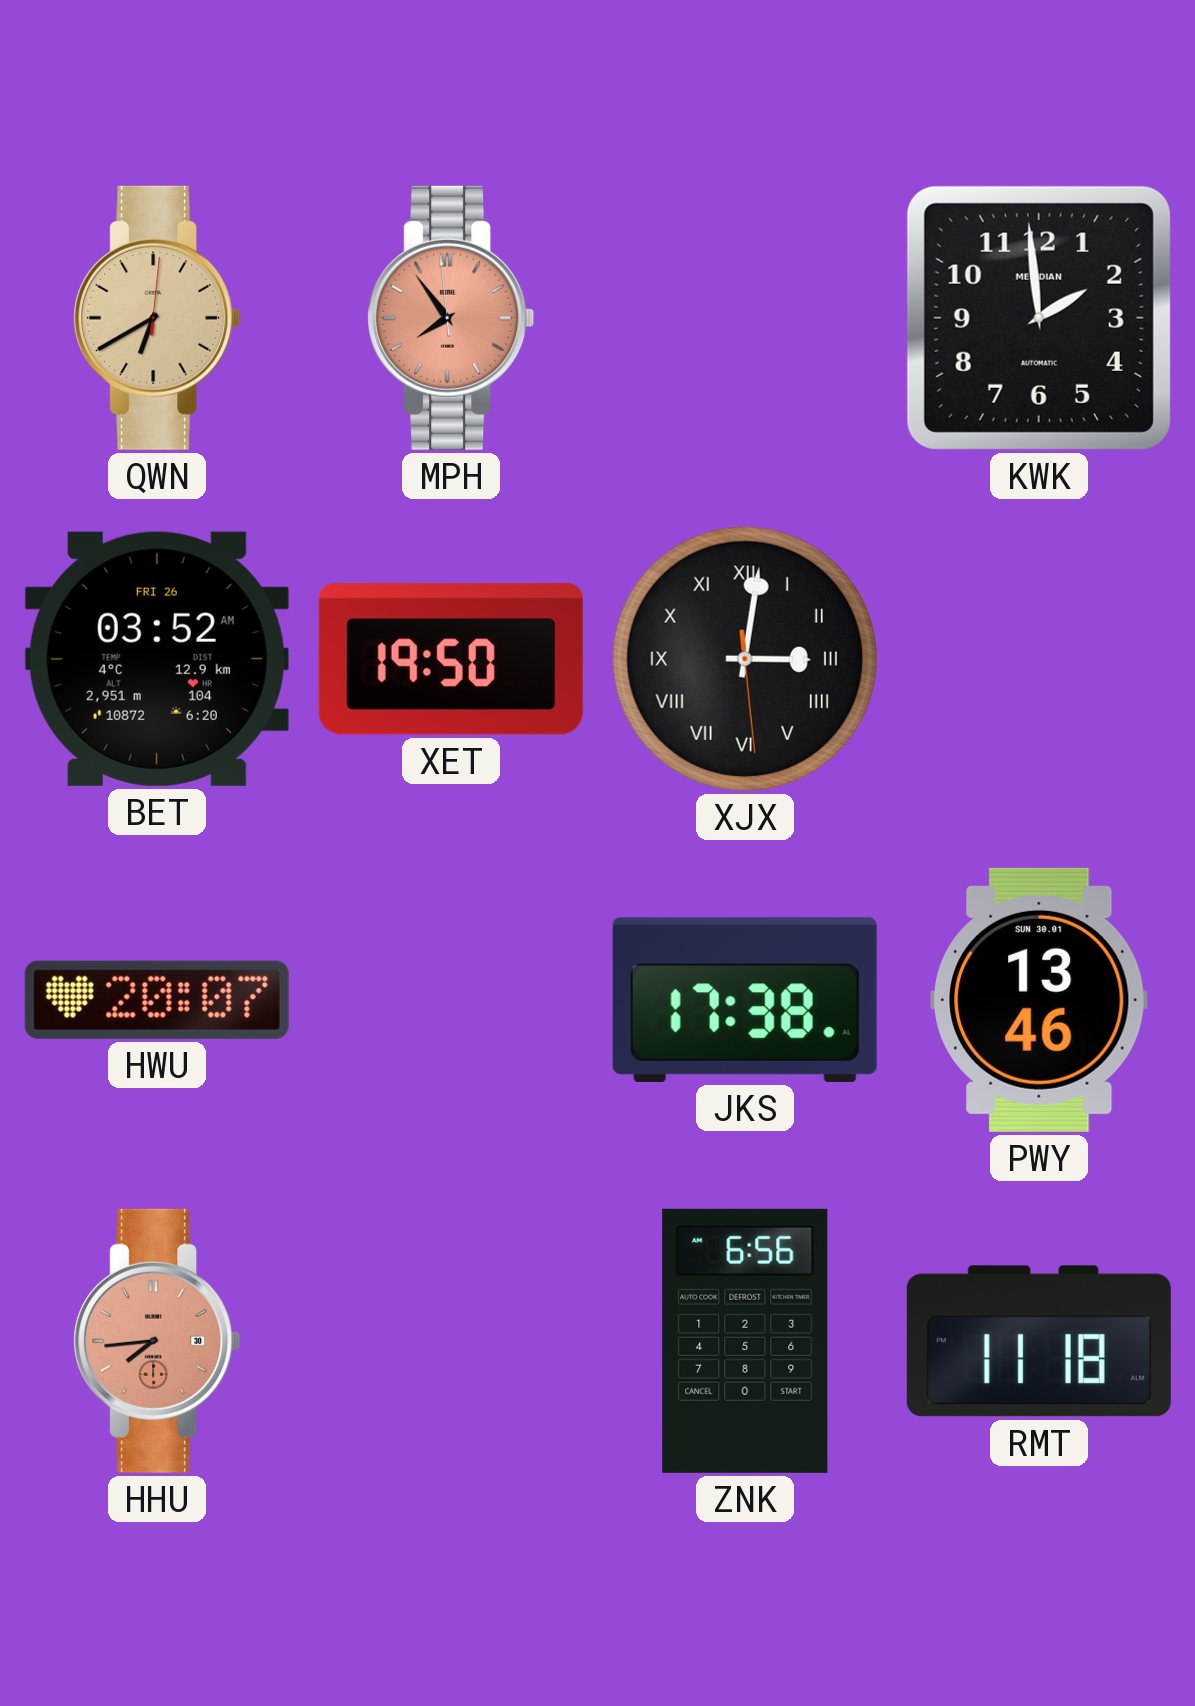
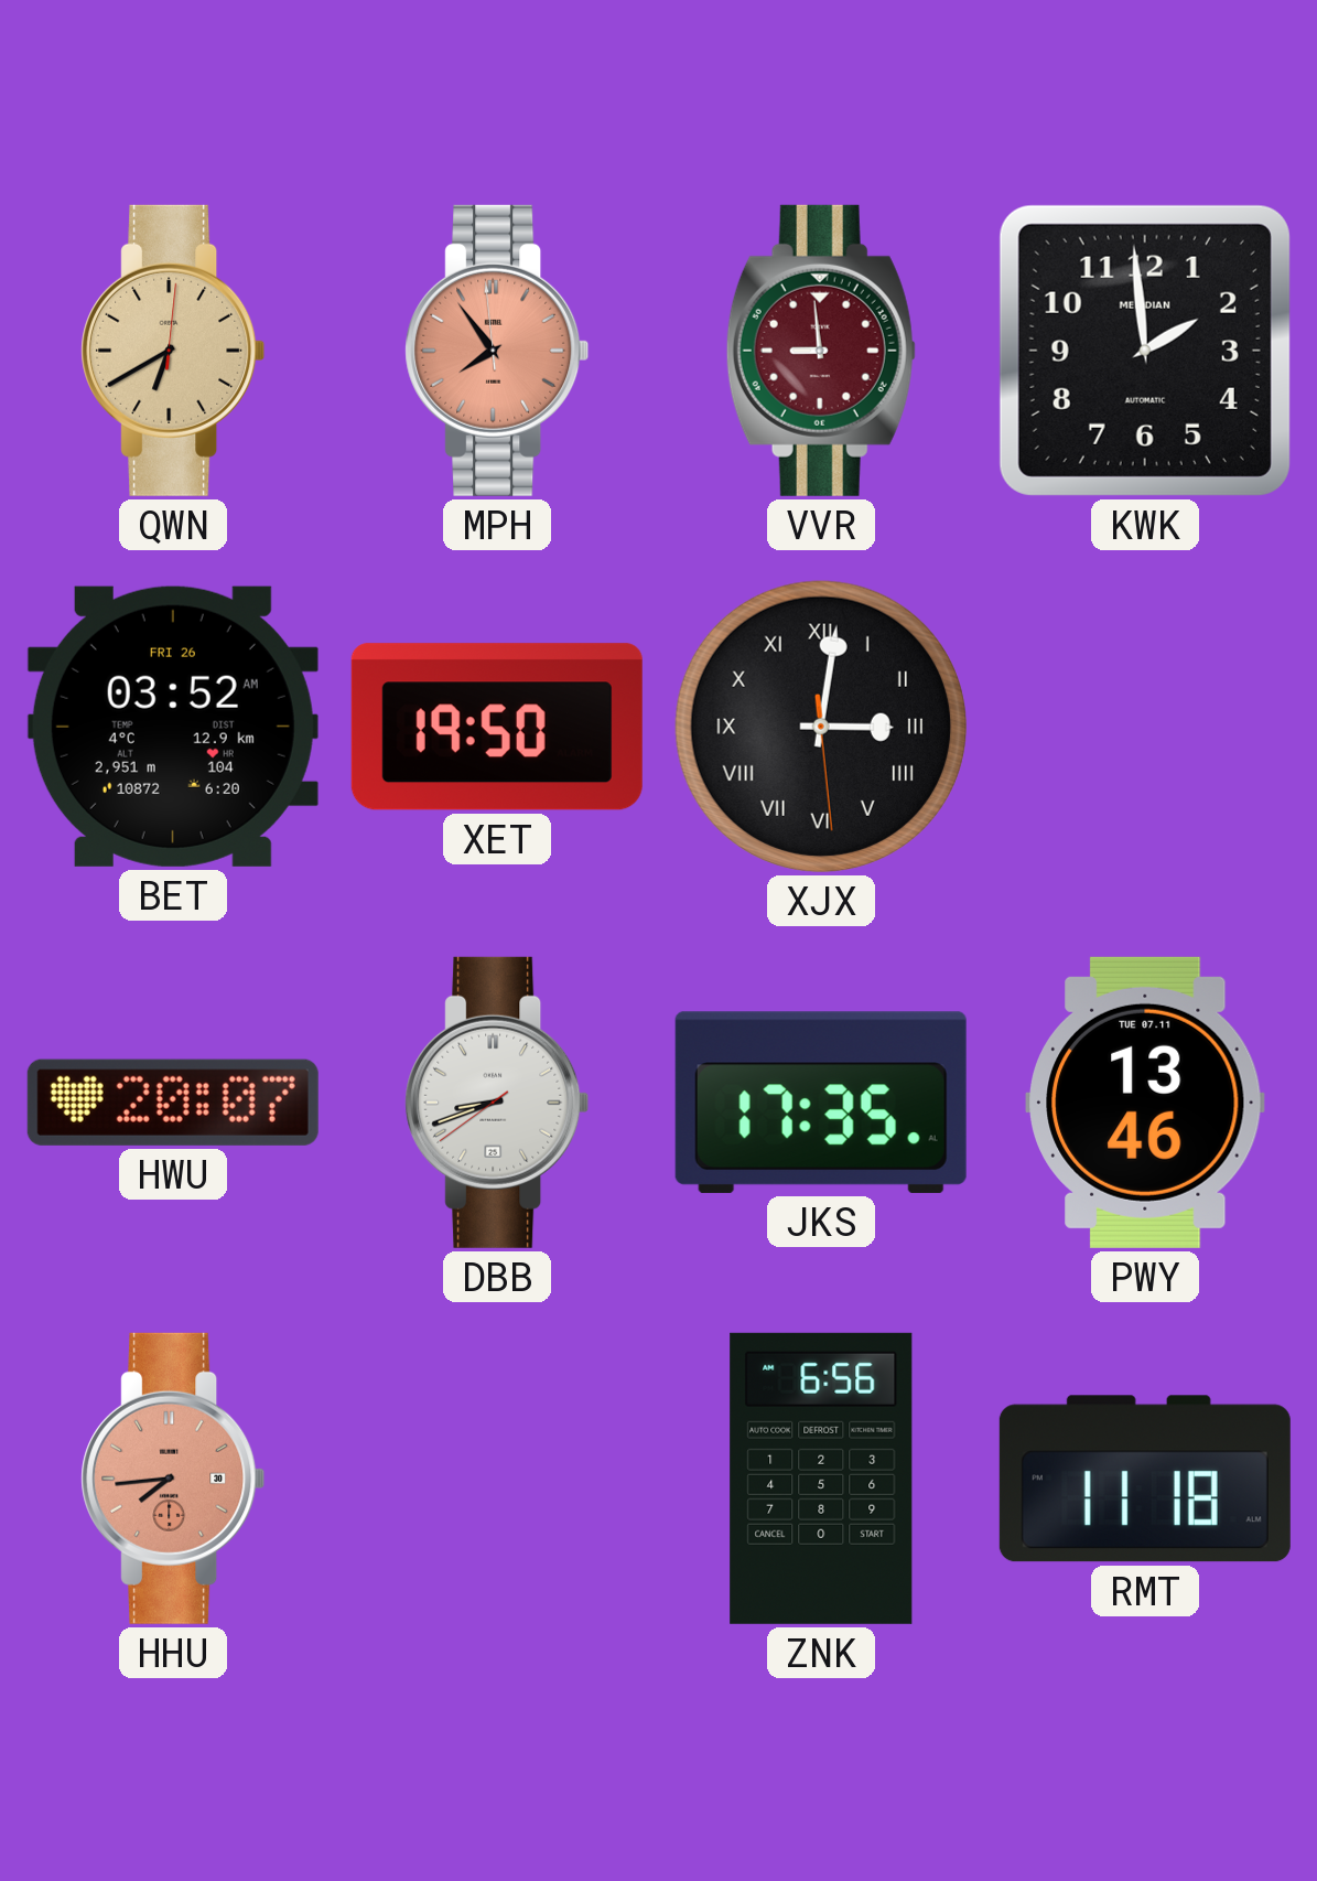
VVR: none -> 8:59
DBB: none -> 8:41
JKS: 17:38 -> 17:35
PWY date: SUN 30.01 -> TUE 07.11
